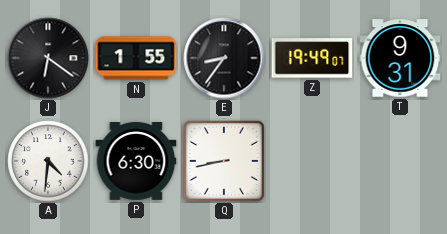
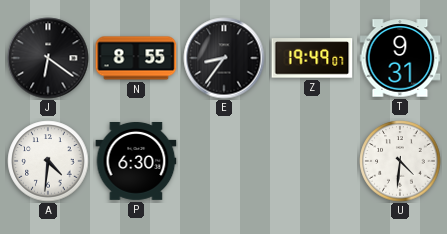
N: 1:55 -> 8:55
Q: 8:43 -> none
U: none -> 4:31
